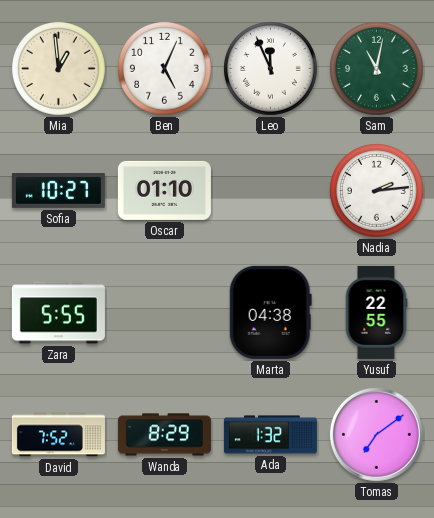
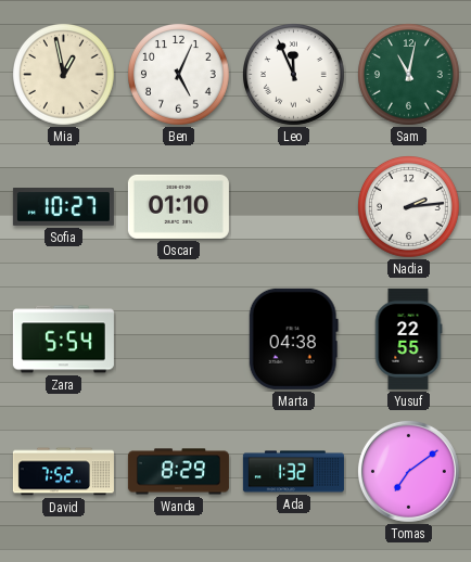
Mia: 12:59 -> 12:58
Zara: 5:55 -> 5:54
